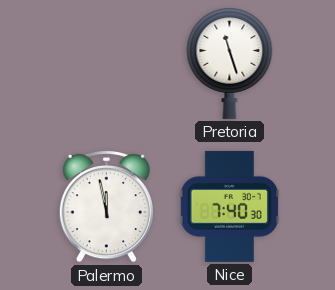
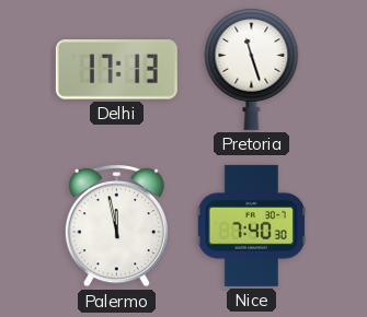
Delhi: none -> 17:13
